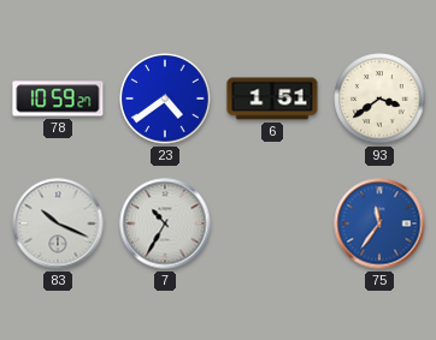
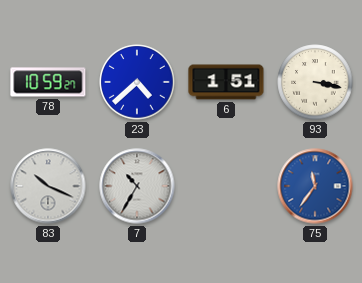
23: 4:39 -> 4:38
93: 3:39 -> 3:17
